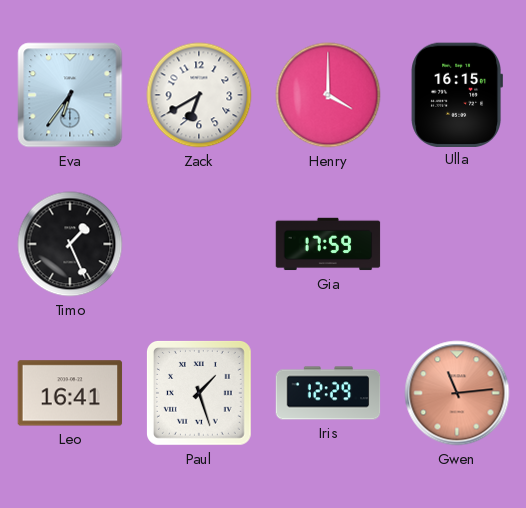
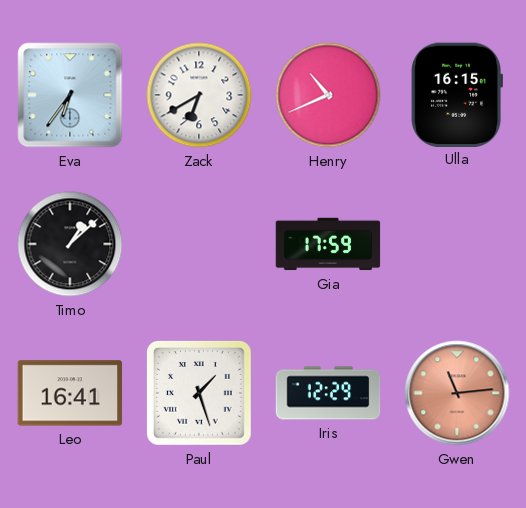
Henry: 4:00 -> 10:41
Timo: 1:26 -> 1:08
